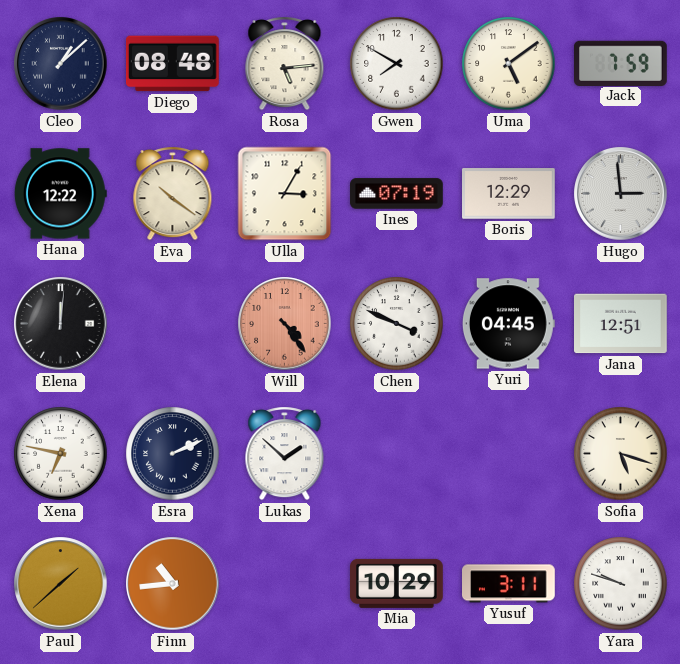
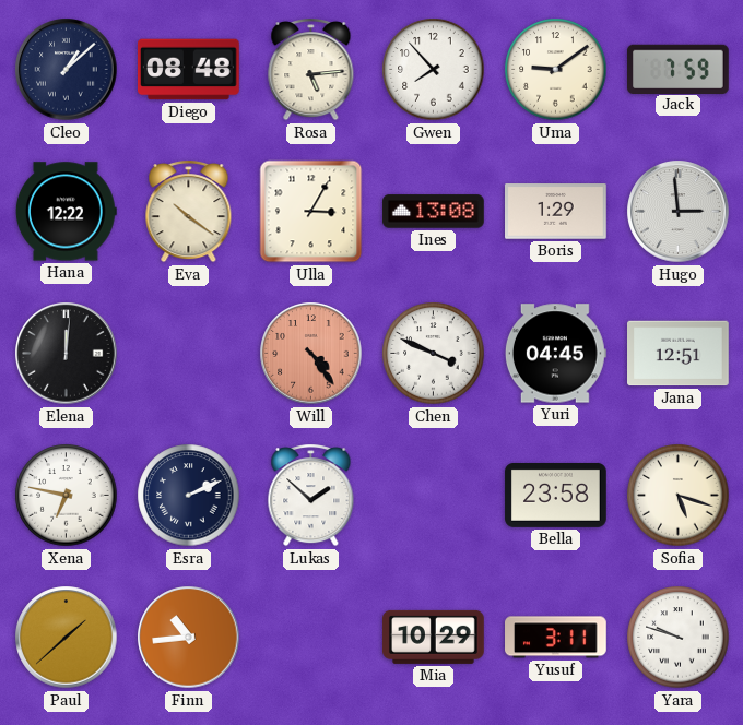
Gwen: 7:50 -> 7:53
Uma: 5:09 -> 9:09
Ines: 07:19 -> 13:08
Boris: 12:29 -> 1:29
Bella: none -> 23:58
